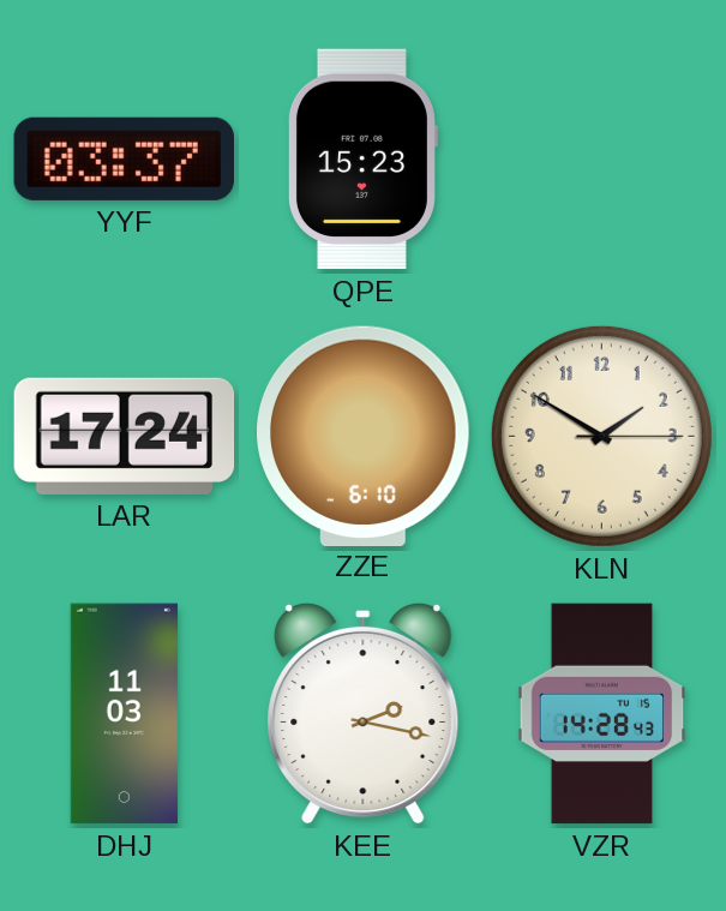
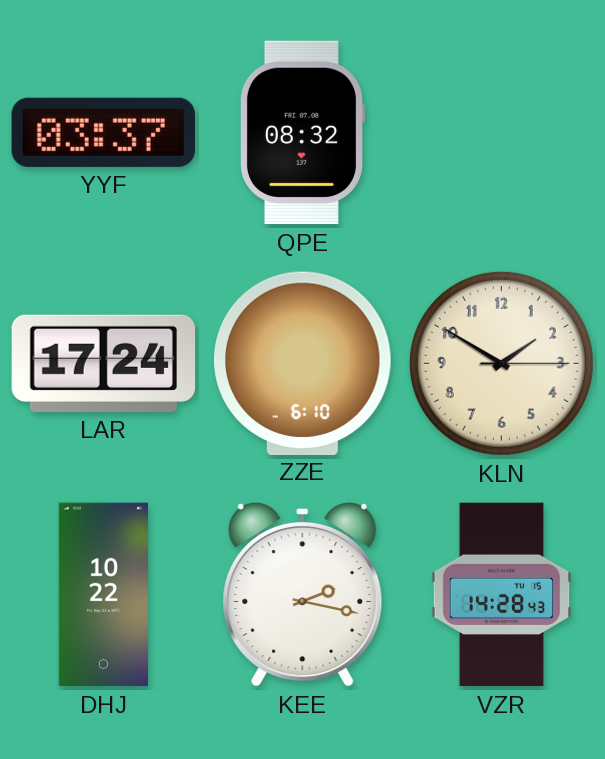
QPE: 15:23 -> 08:32
DHJ: 11:03 -> 10:22
